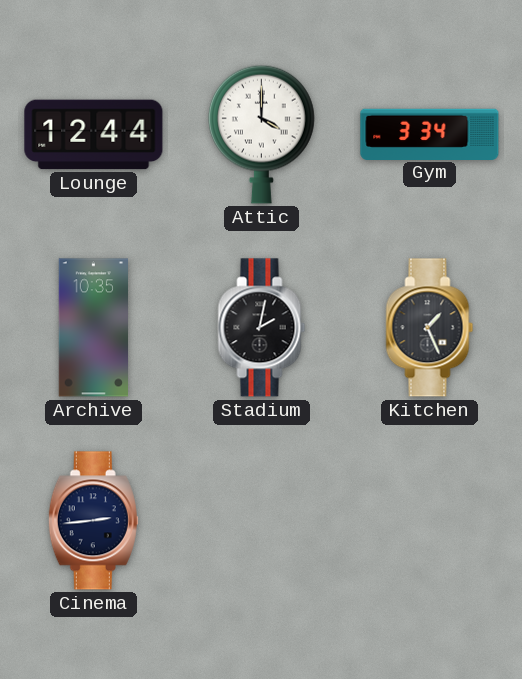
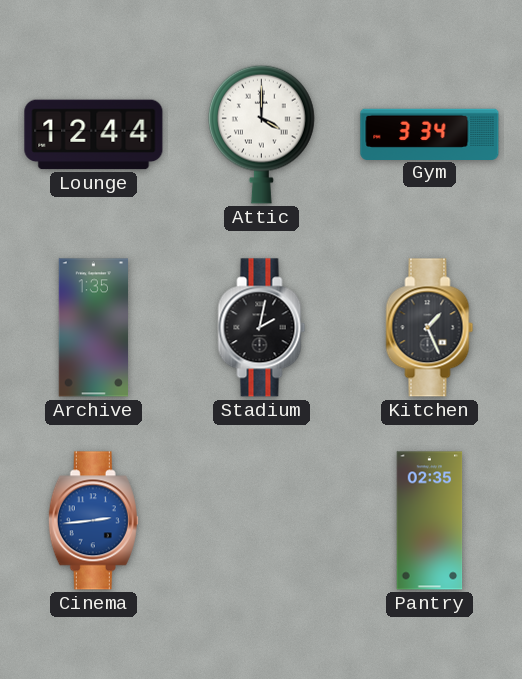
Archive: 10:35 -> 1:35
Cinema dial: navy -> blue
Pantry: none -> 02:35
